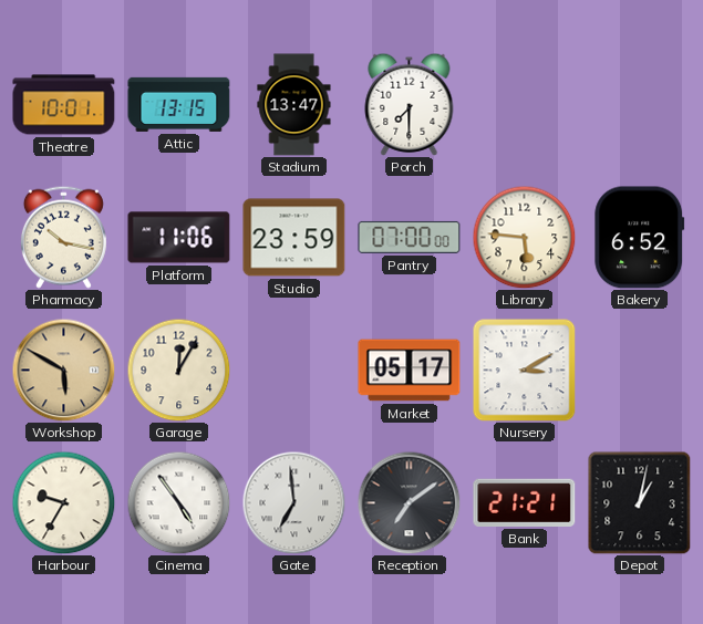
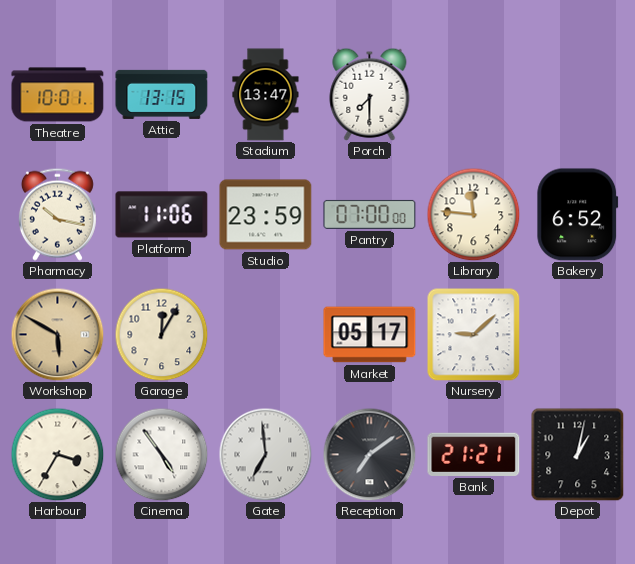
Library: 5:46 -> 11:46
Nursery: 3:10 -> 9:08
Harbour: 9:35 -> 3:35
